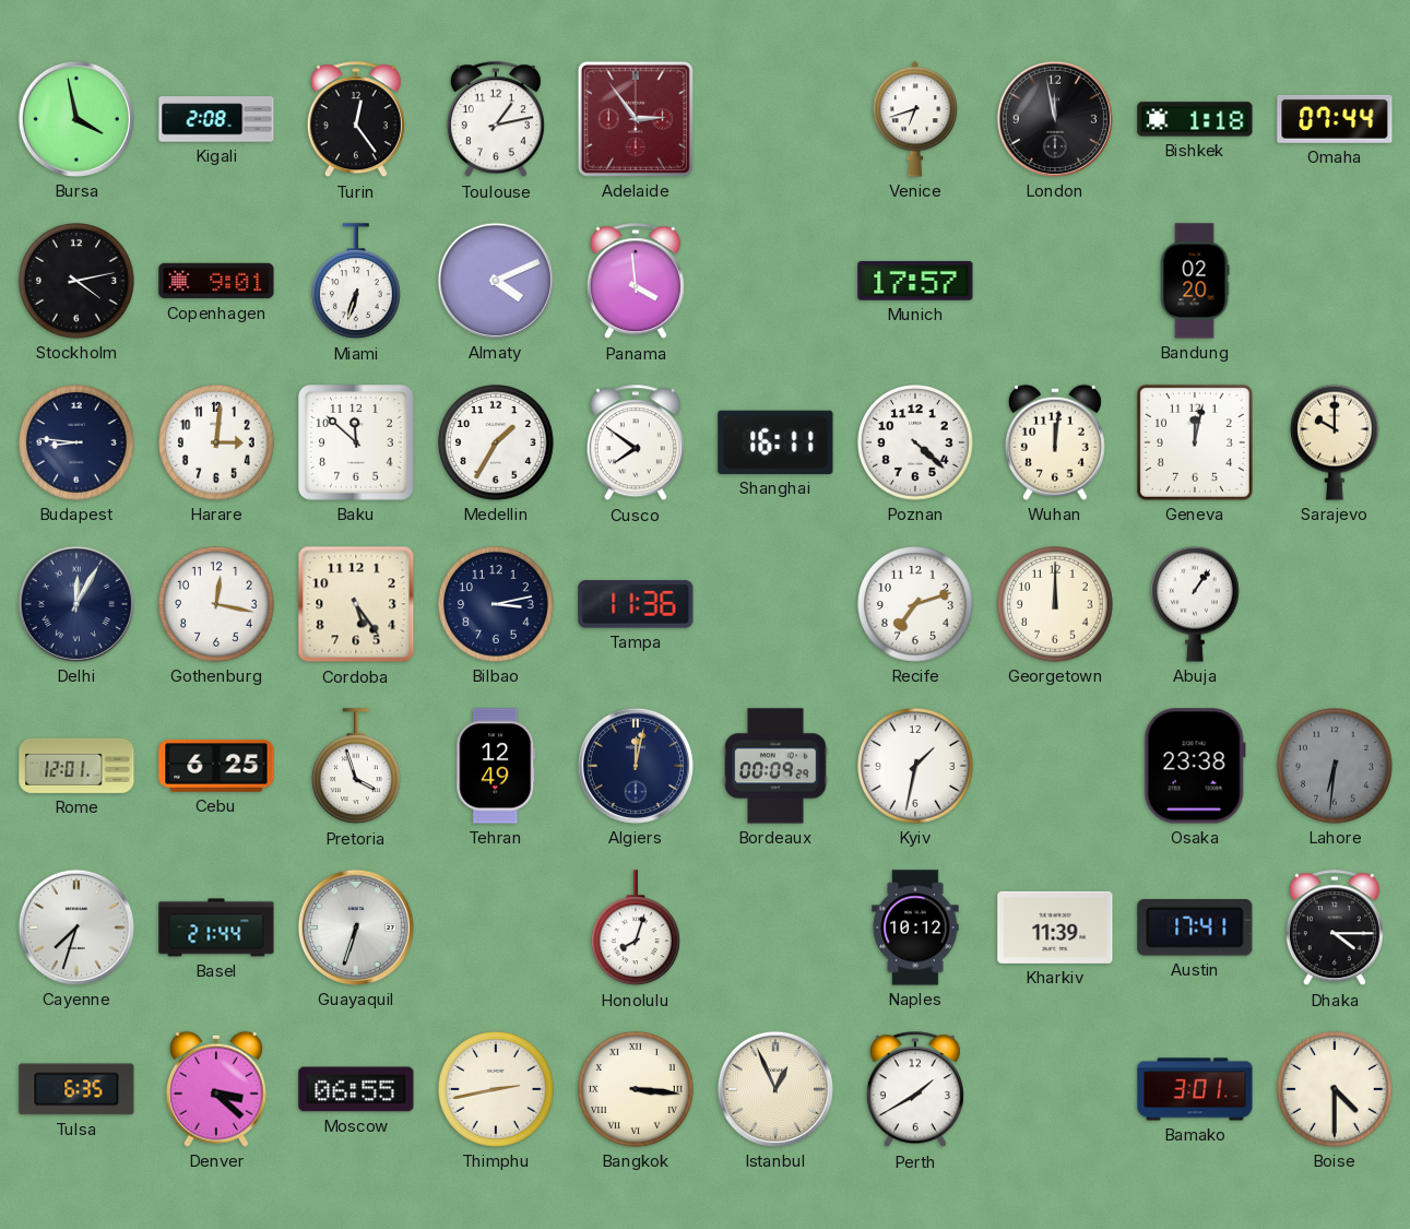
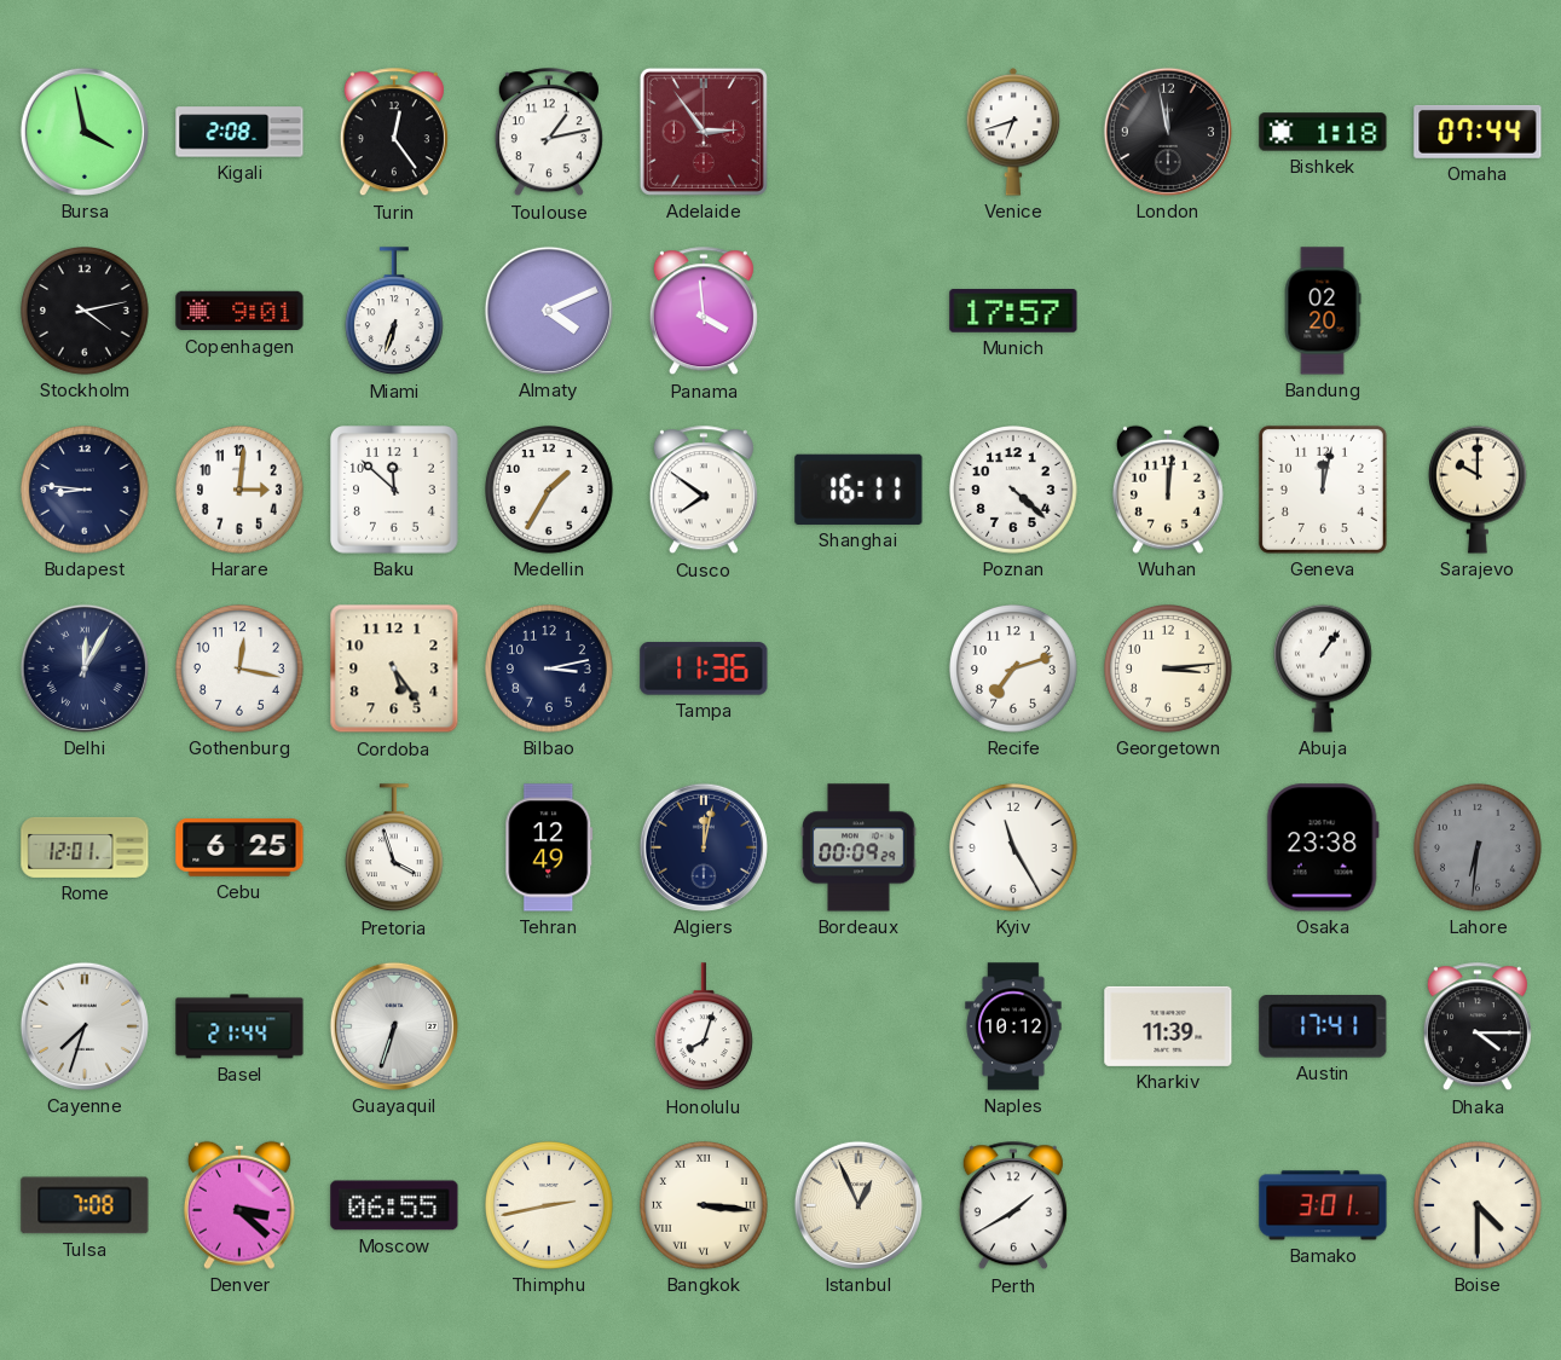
Georgetown: 12:00 -> 3:14
Kyiv: 1:32 -> 11:25
Tulsa: 6:35 -> 7:08
